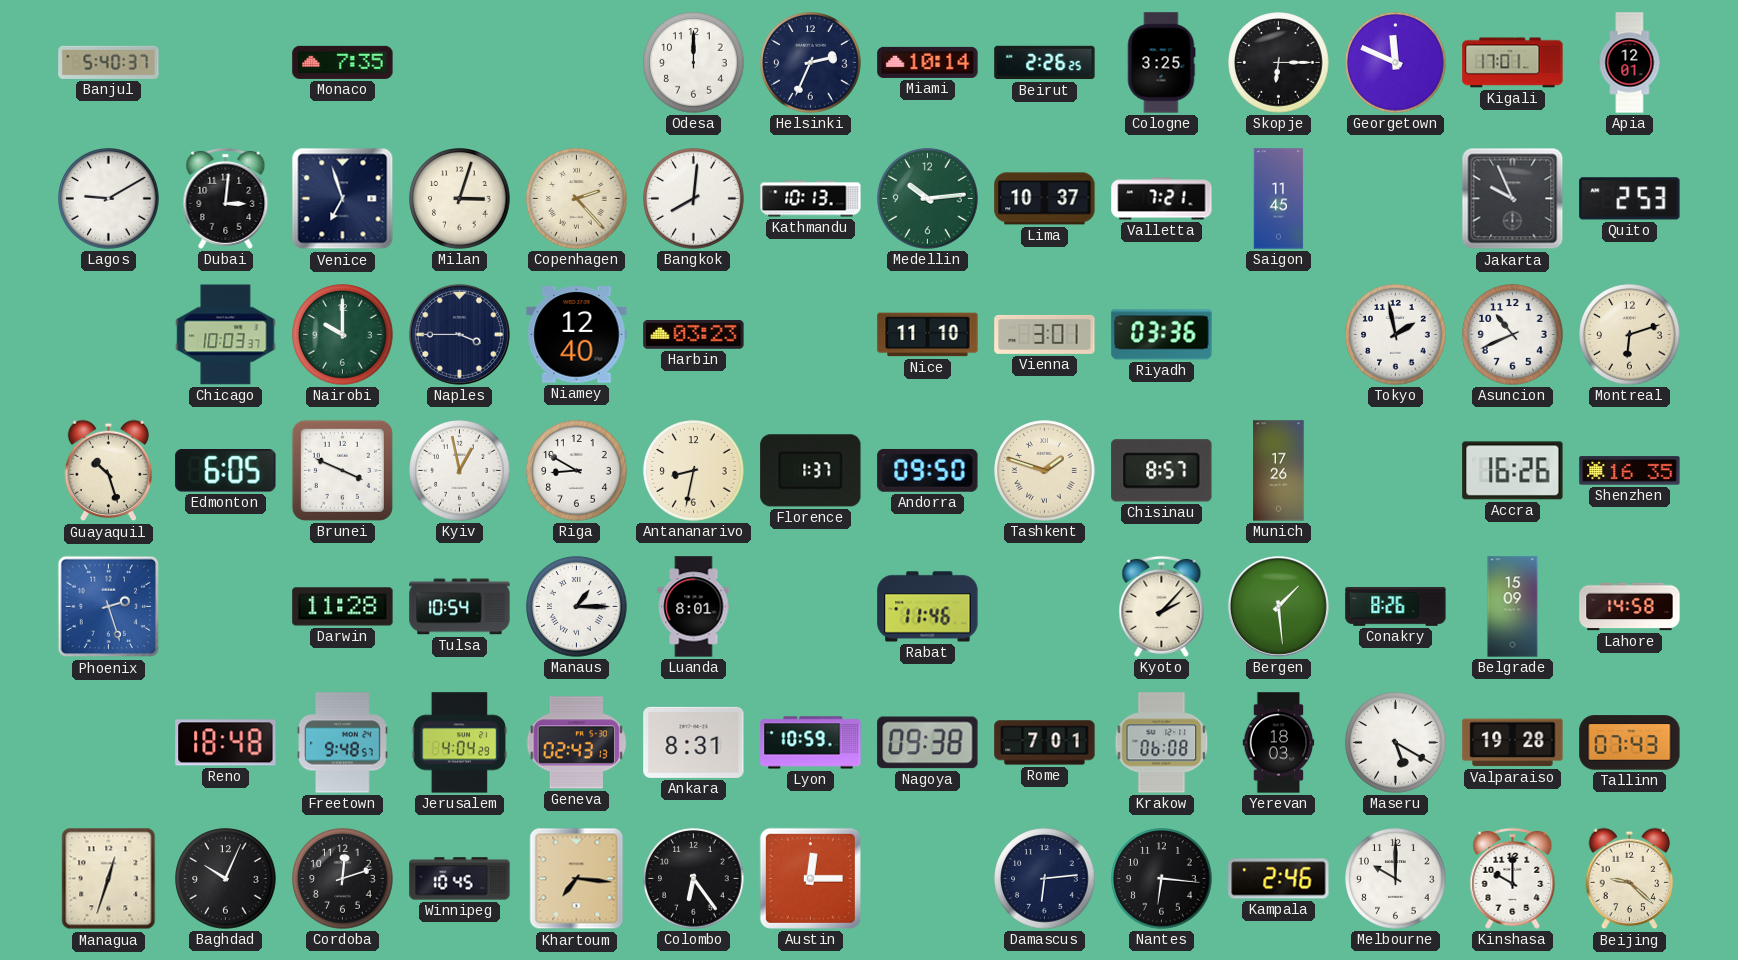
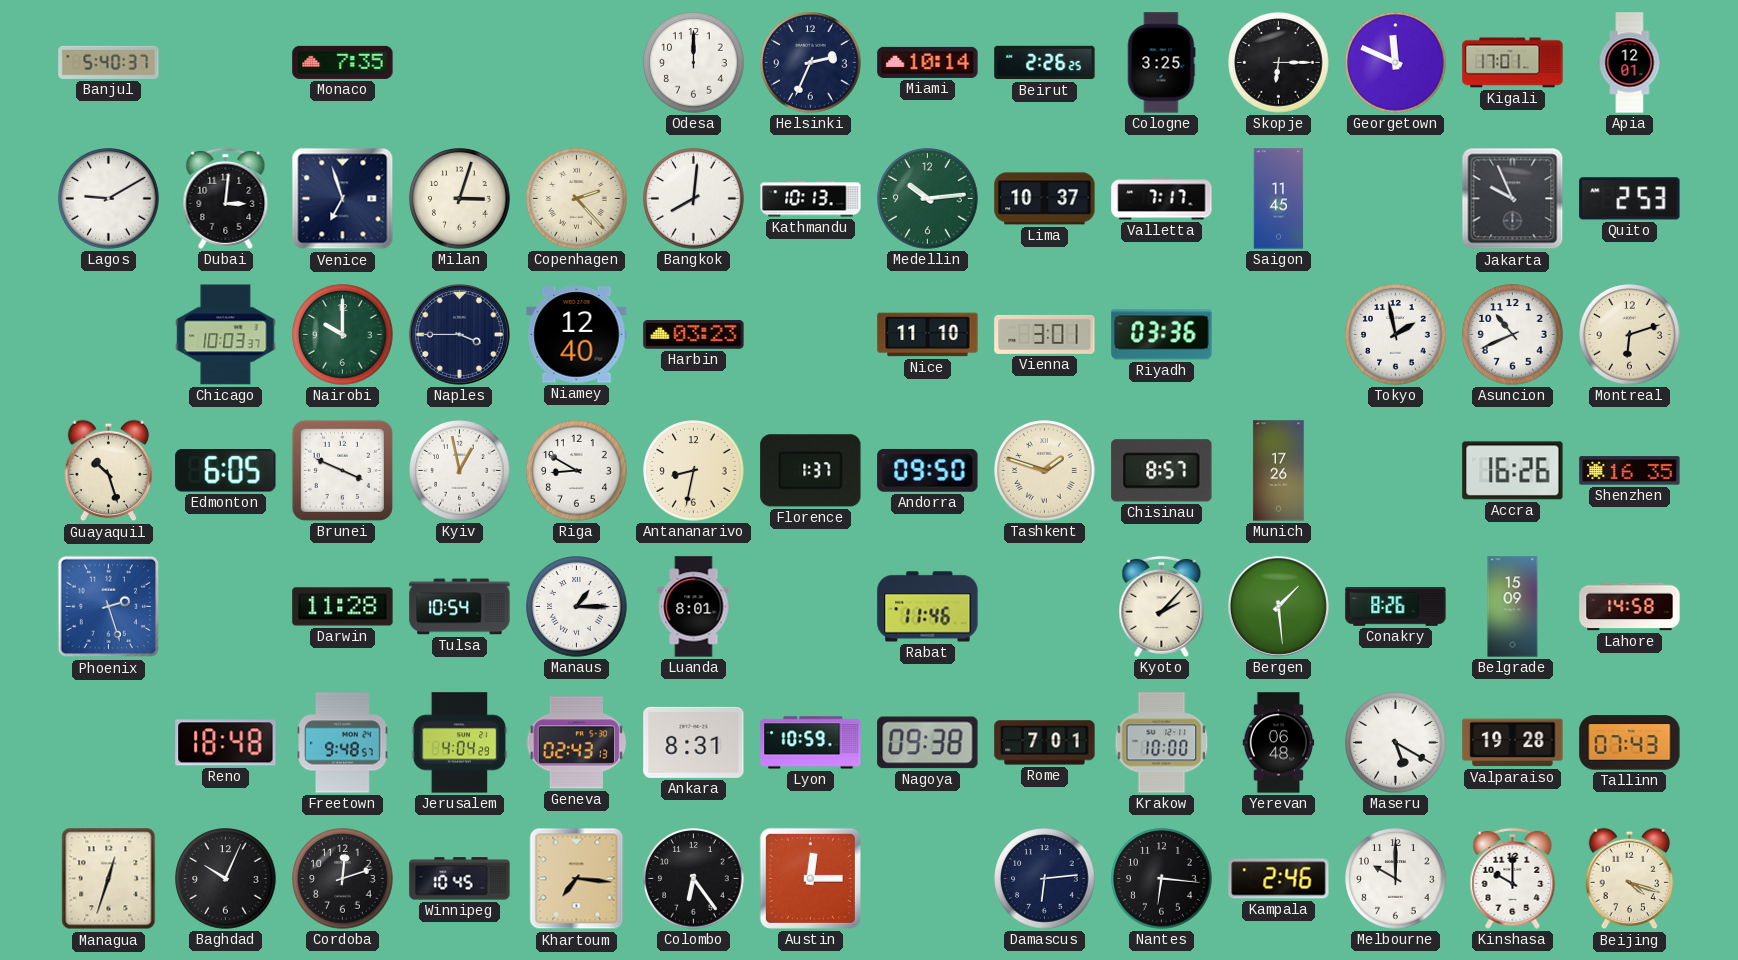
Valletta: 7:21 -> 7:17
Krakow: 06:08 -> 10:00
Yerevan: 18:03 -> 06:48
Beijing: 9:22 -> 4:18
